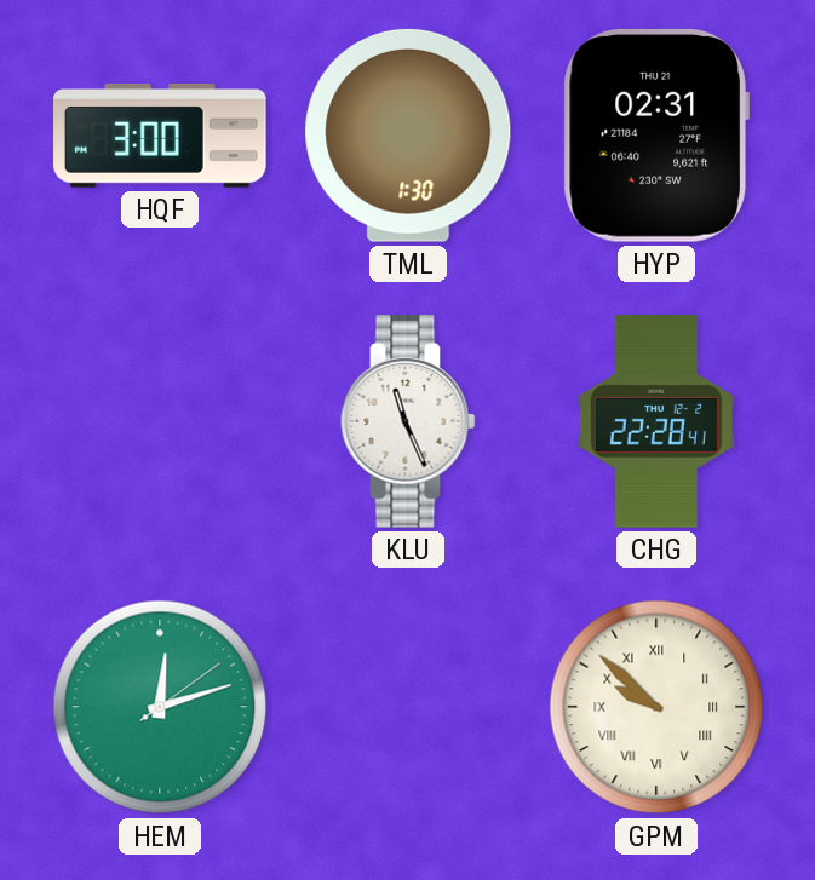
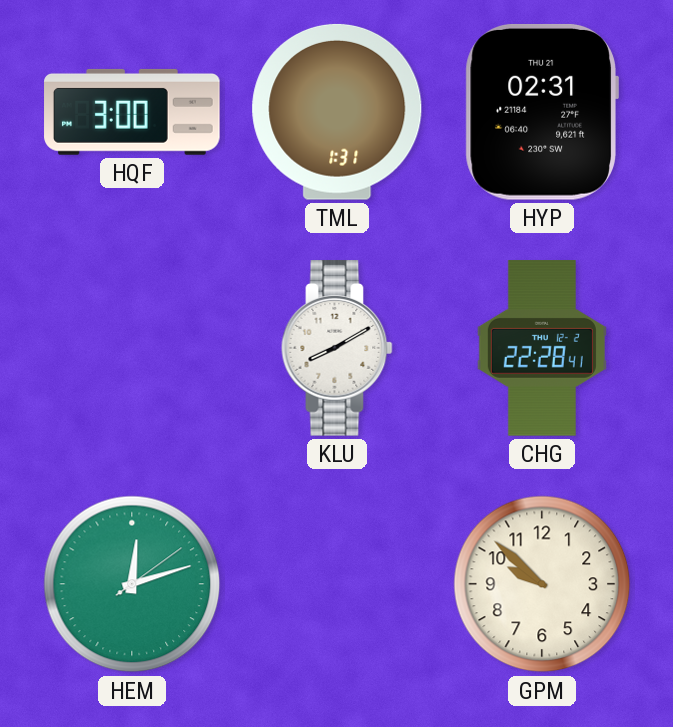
TML: 1:30 -> 1:31
KLU: 11:26 -> 8:10
GPM numerals: Roman -> Arabic
